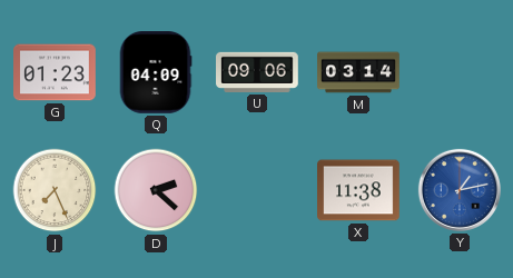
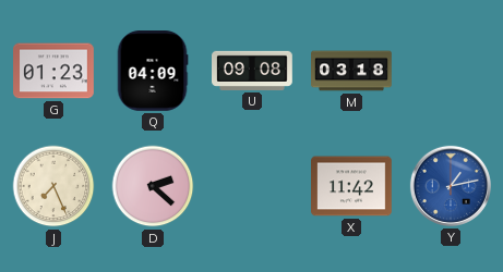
U: 09:06 -> 09:08
M: 03:14 -> 03:18
X: 11:38 -> 11:42
